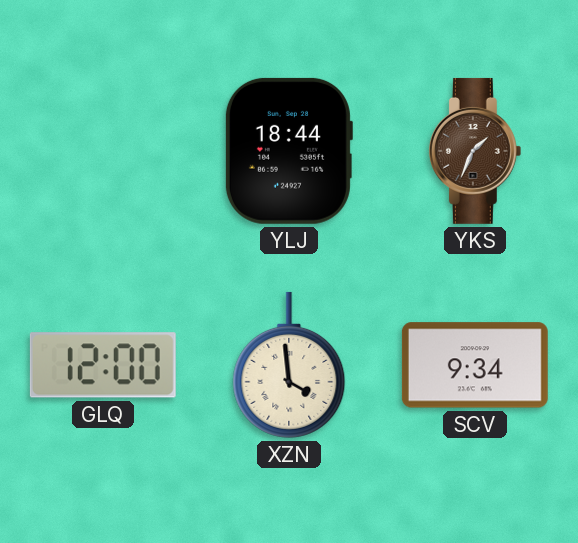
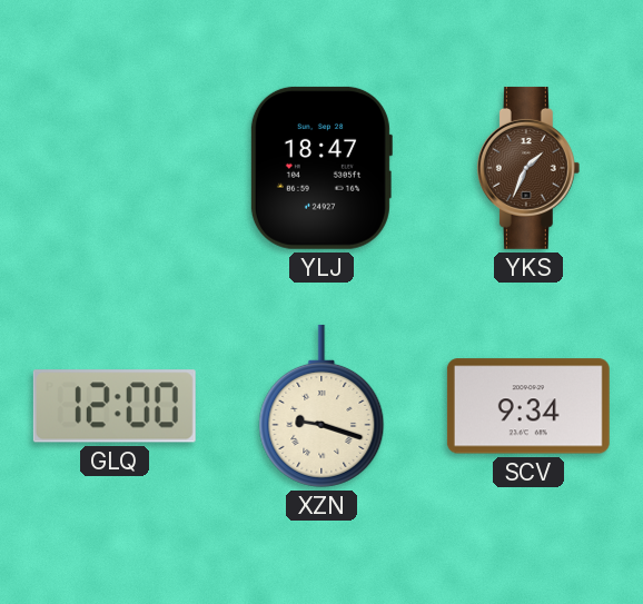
YLJ: 18:44 -> 18:47
XZN: 3:59 -> 9:18
